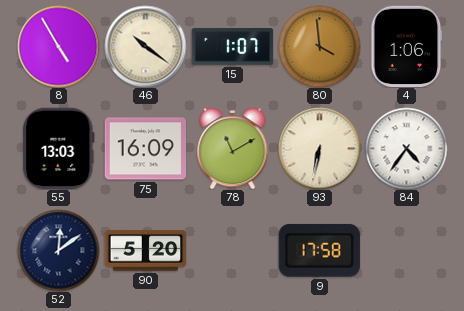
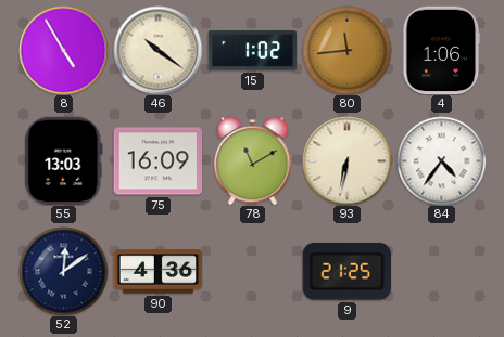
15: 1:07 -> 1:02
80: 3:59 -> 11:44
90: 5:20 -> 4:36
9: 17:58 -> 21:25
